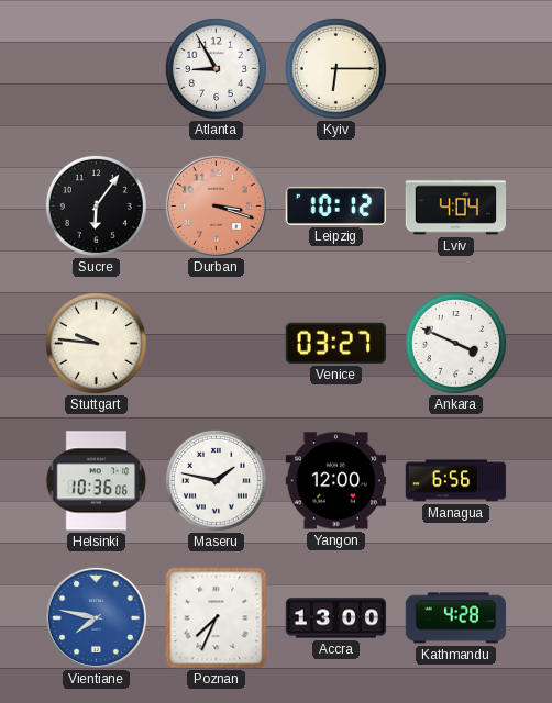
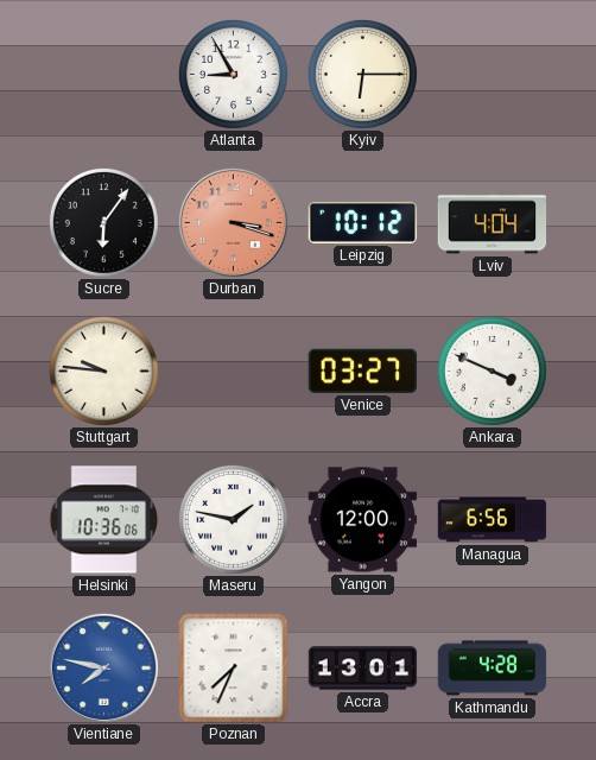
Accra: 13:00 -> 13:01
